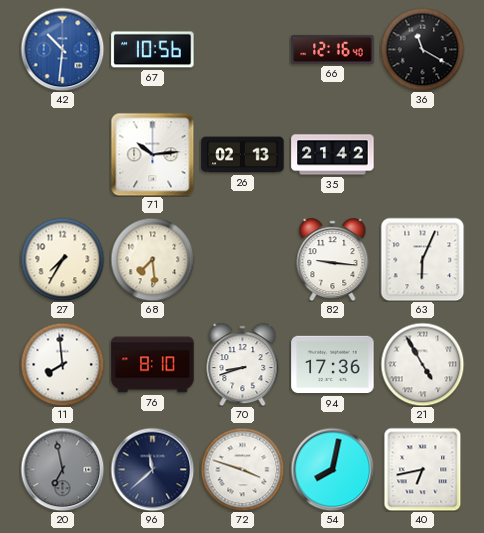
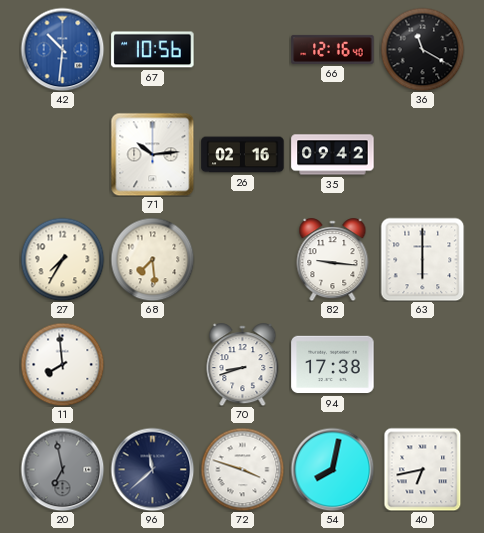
26: 02:13 -> 02:16
35: 21:42 -> 09:42
63: 6:04 -> 6:00
76: 8:10 -> none
94: 17:36 -> 17:38
21: 4:55 -> none
